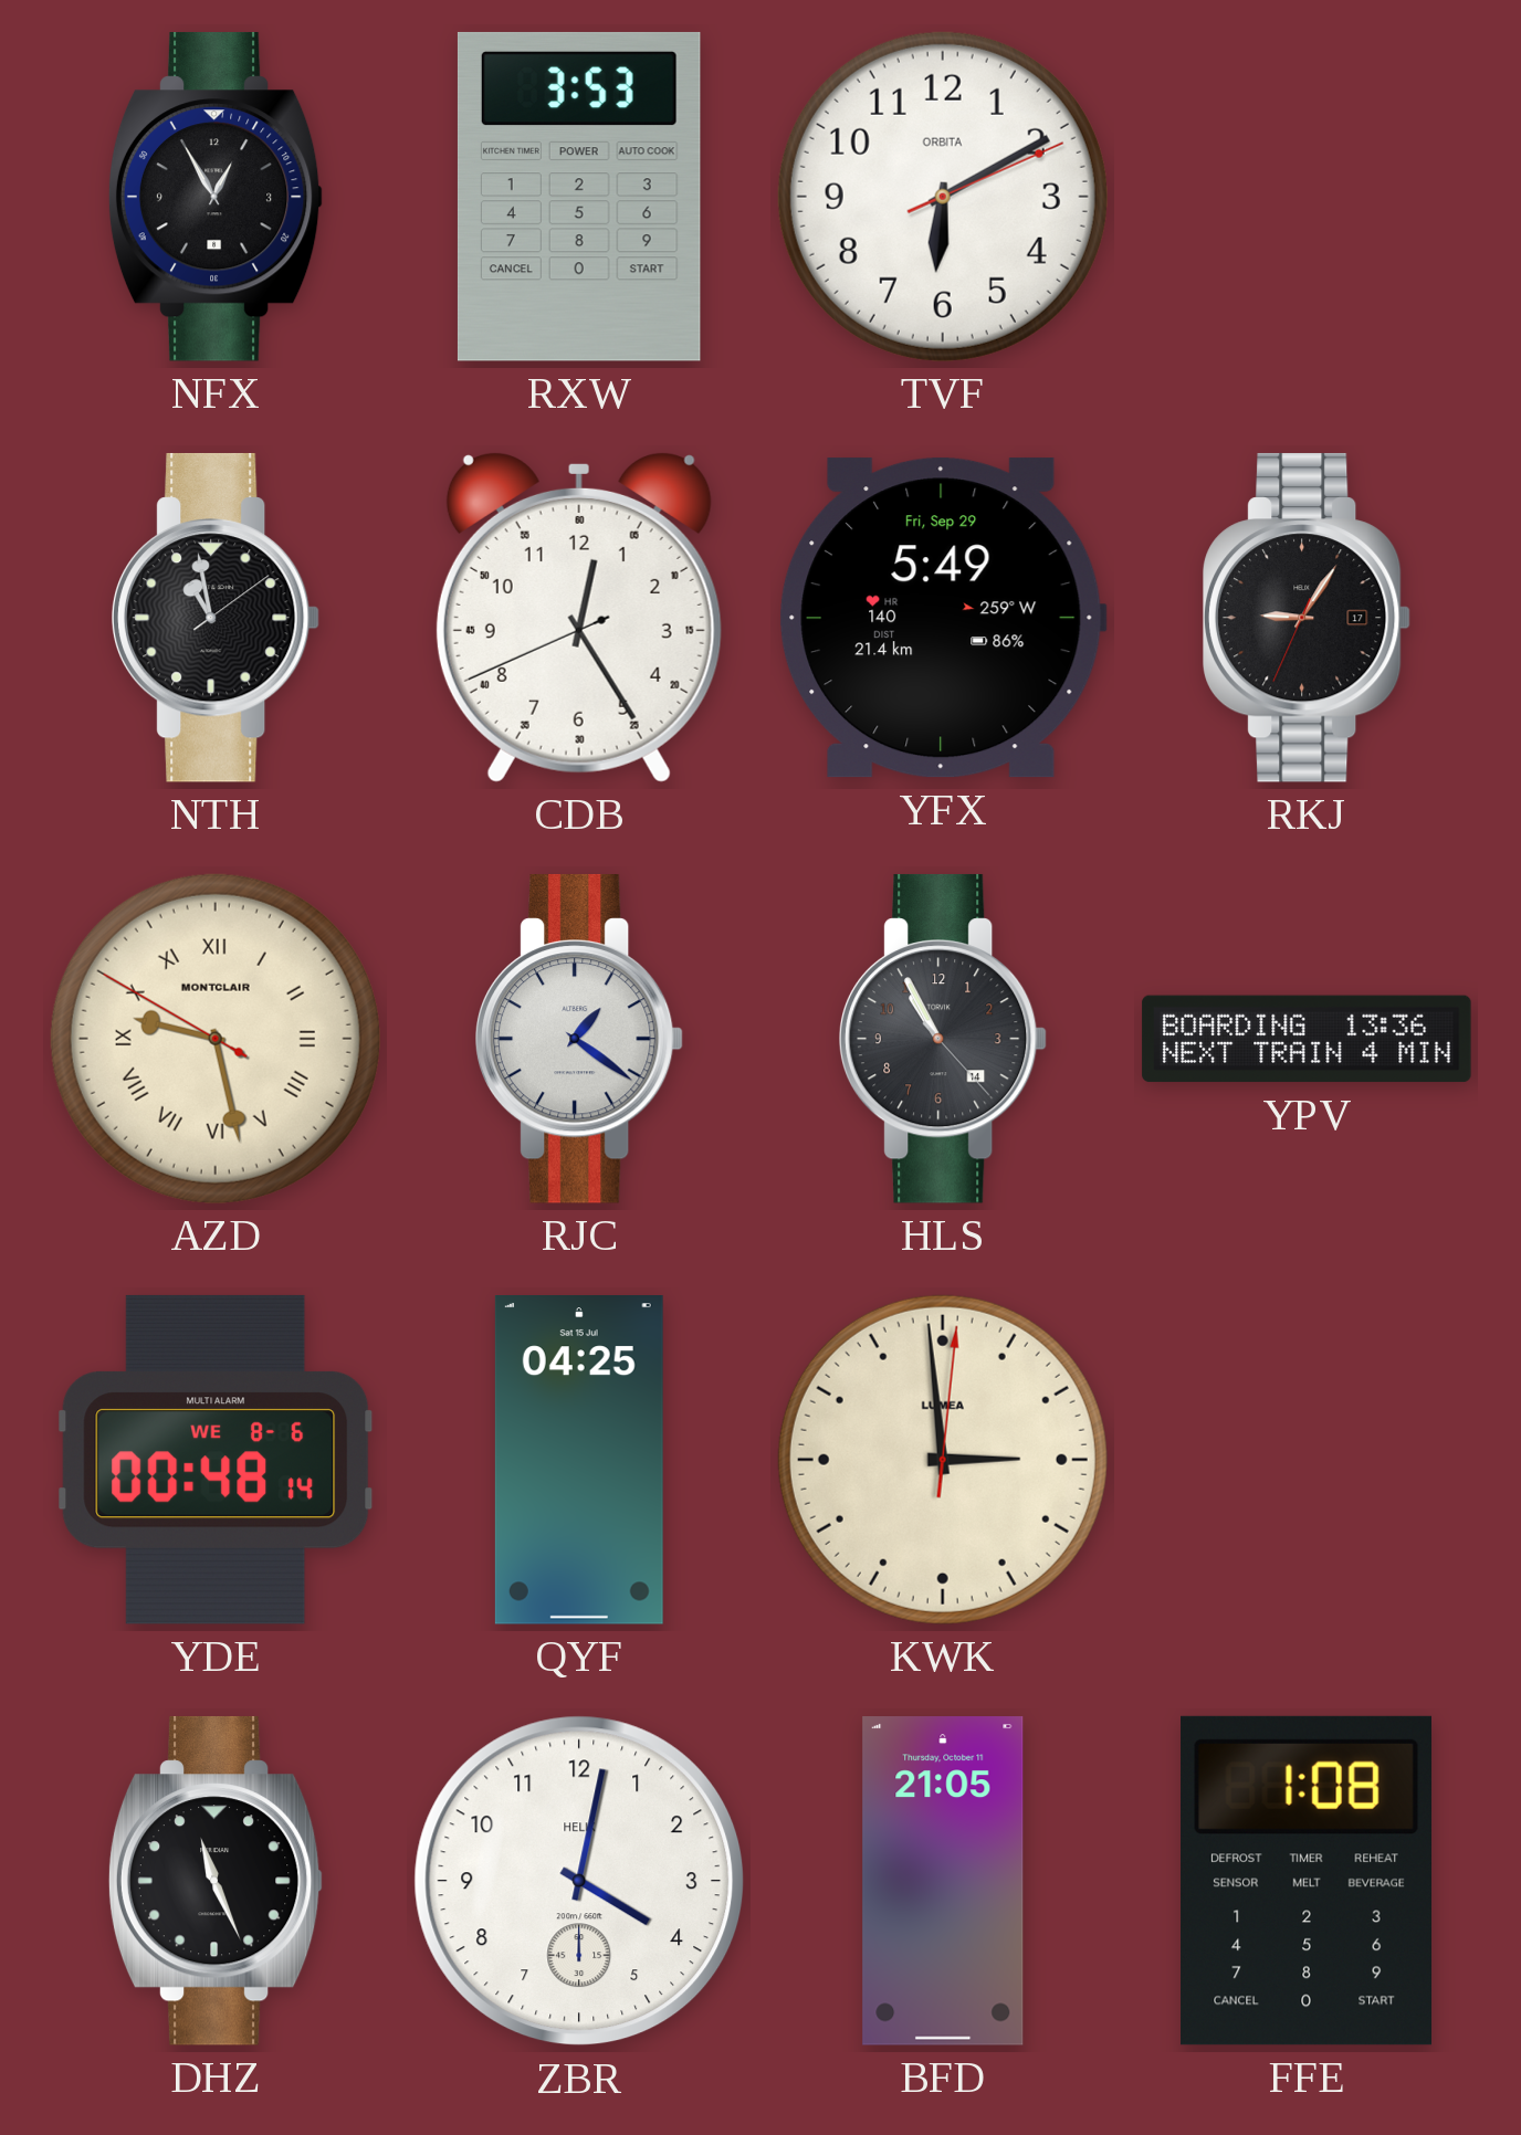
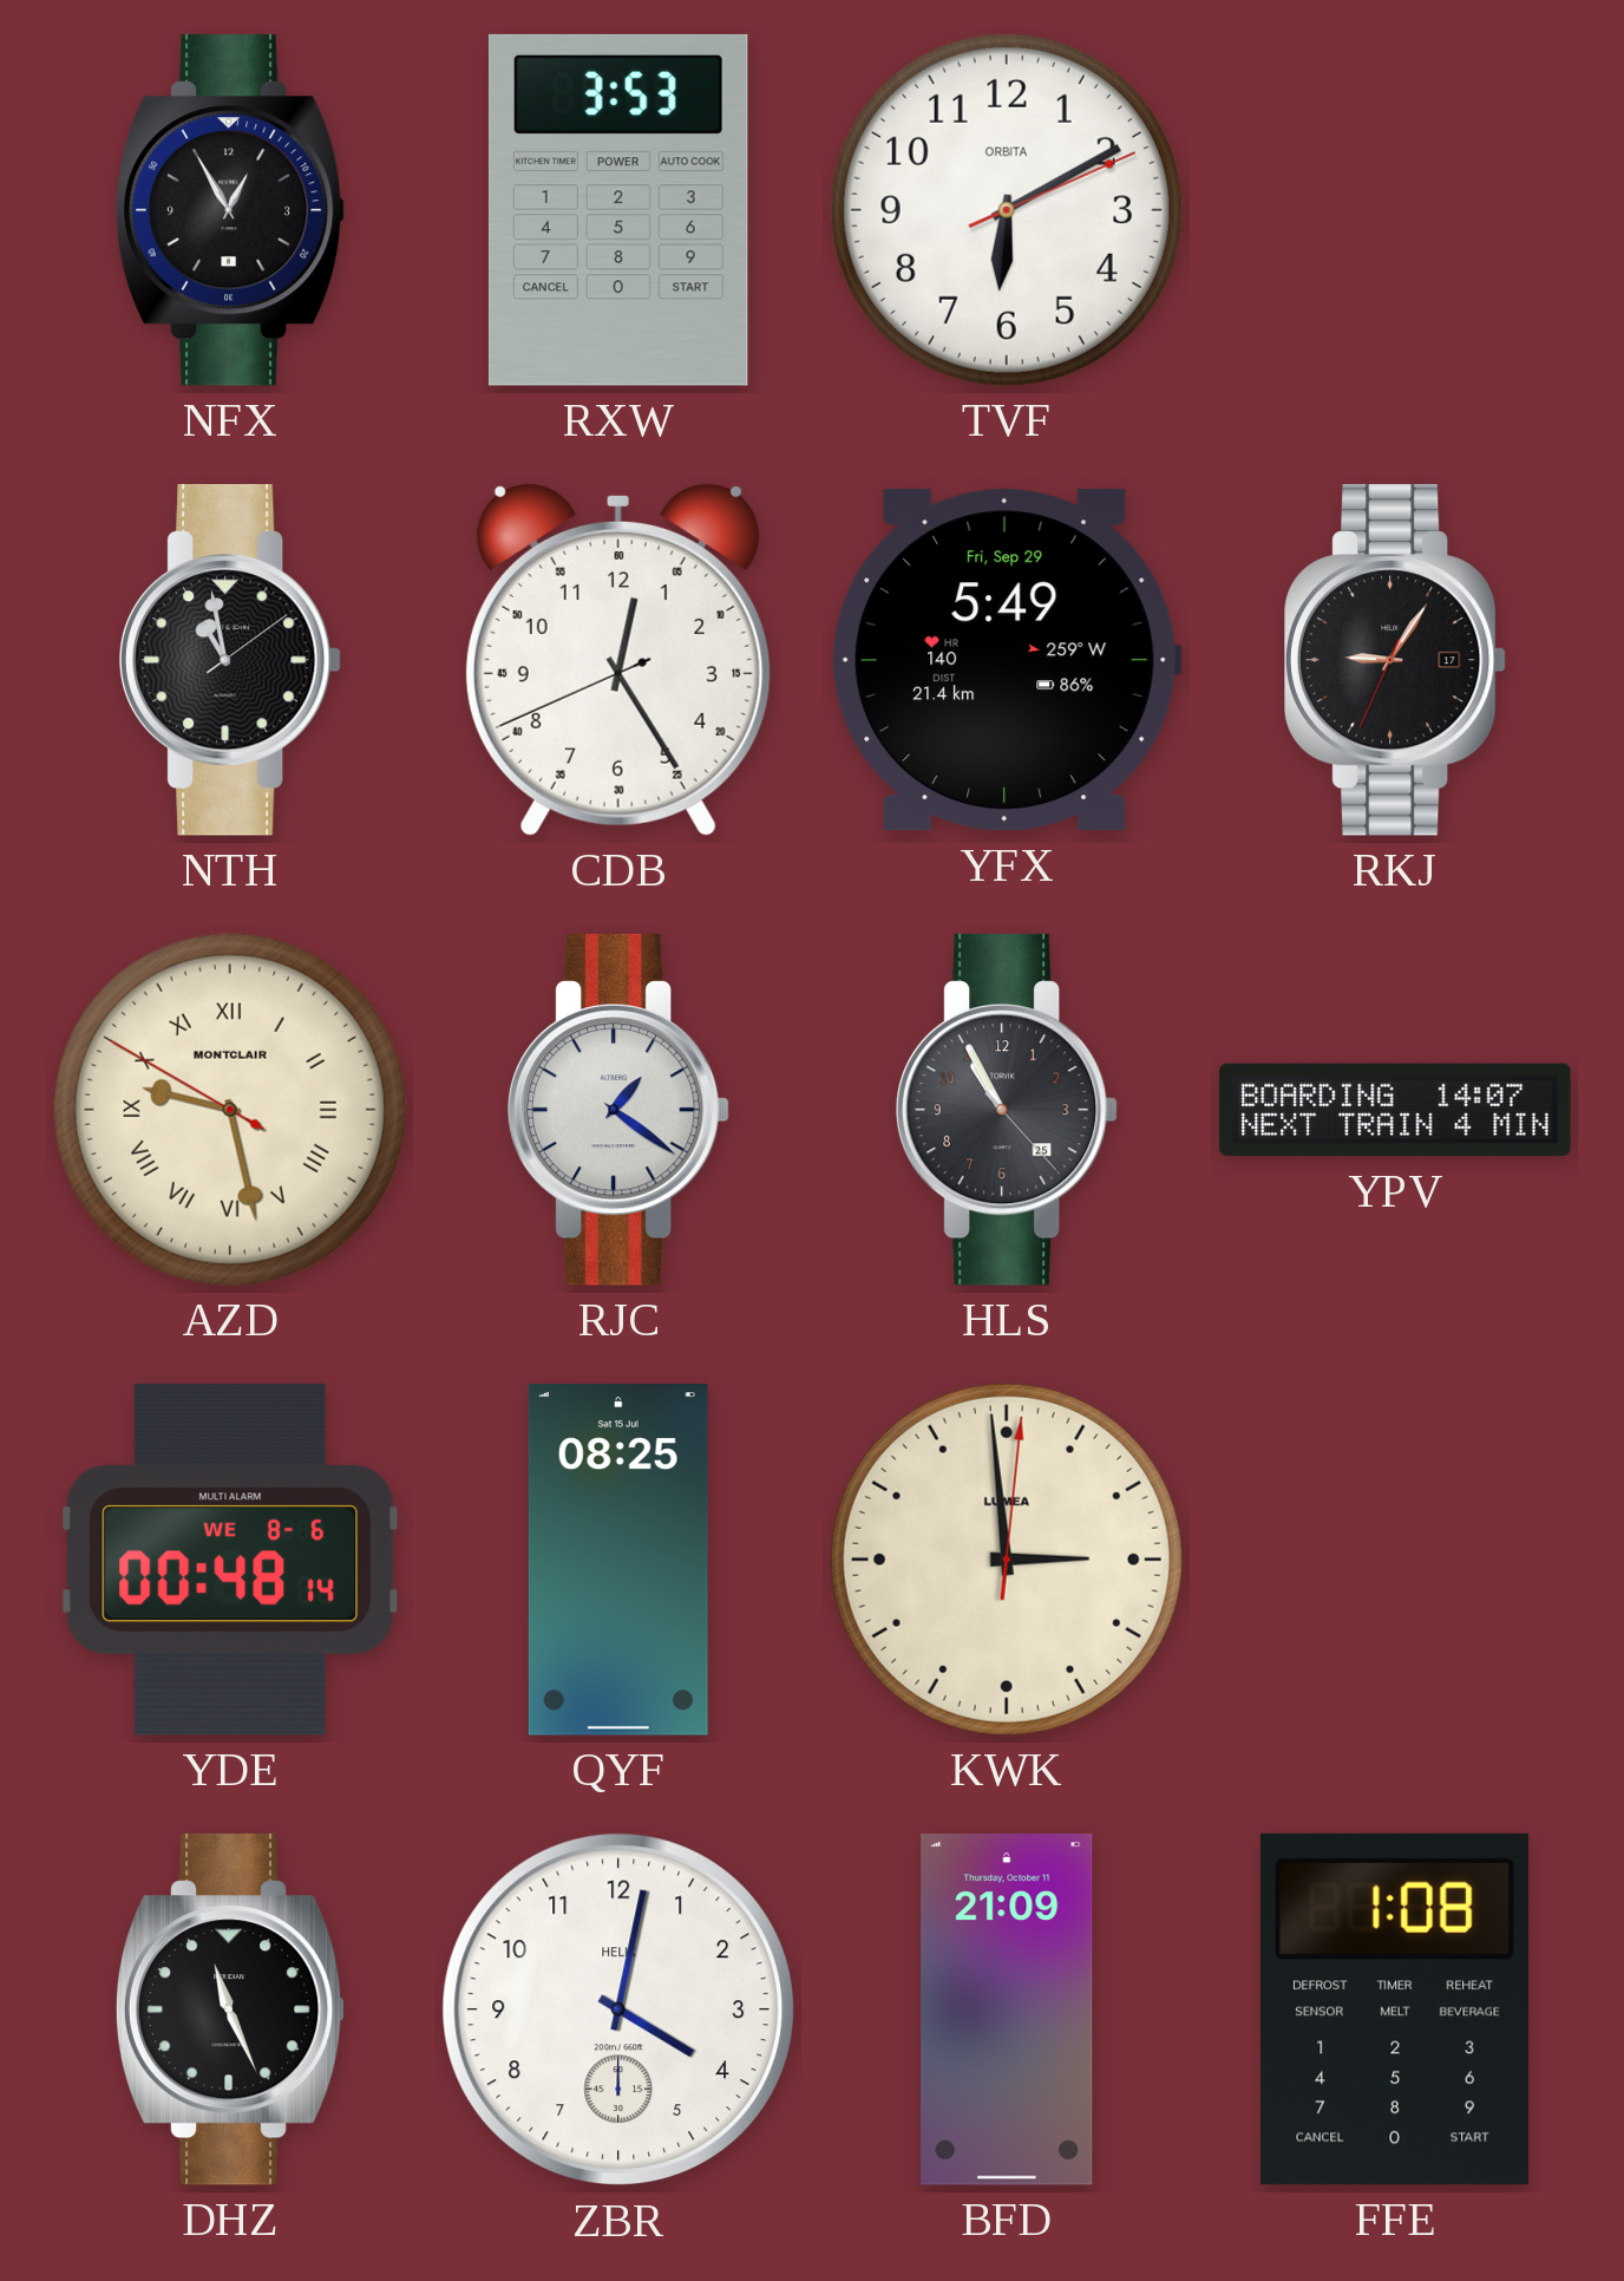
HLS date: 14 -> 25
YPV: 13:36 -> 14:07
QYF: 04:25 -> 08:25
BFD: 21:05 -> 21:09
